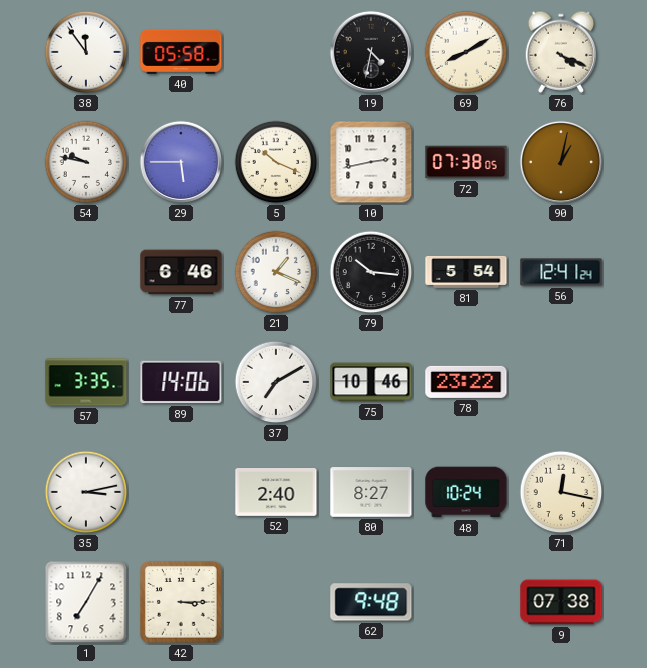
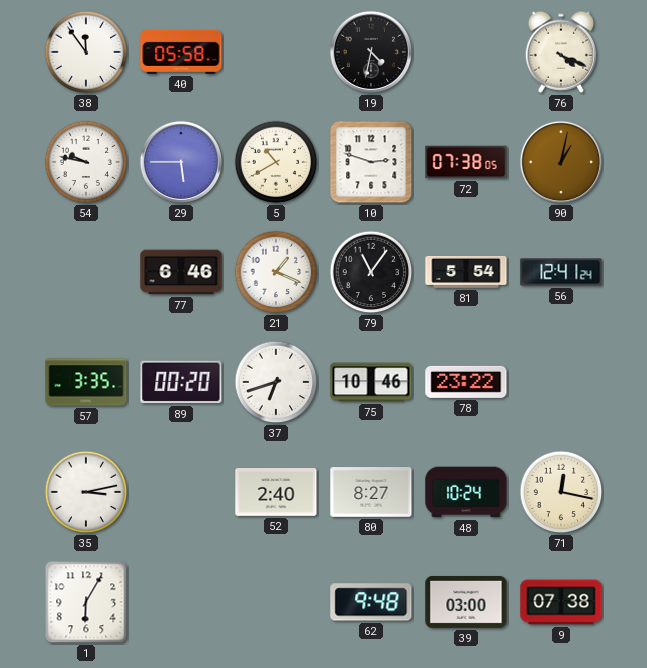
69: 8:10 -> none
5: 10:19 -> 10:40
10: 2:43 -> 2:48
79: 10:16 -> 11:06
89: 14:06 -> 00:20
37: 7:10 -> 6:42
1: 7:05 -> 6:05
42: 3:15 -> none
39: none -> 03:00
